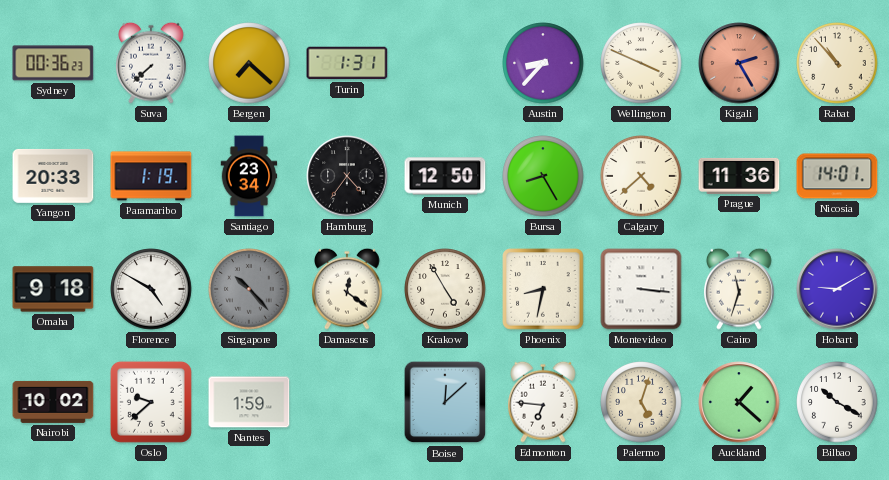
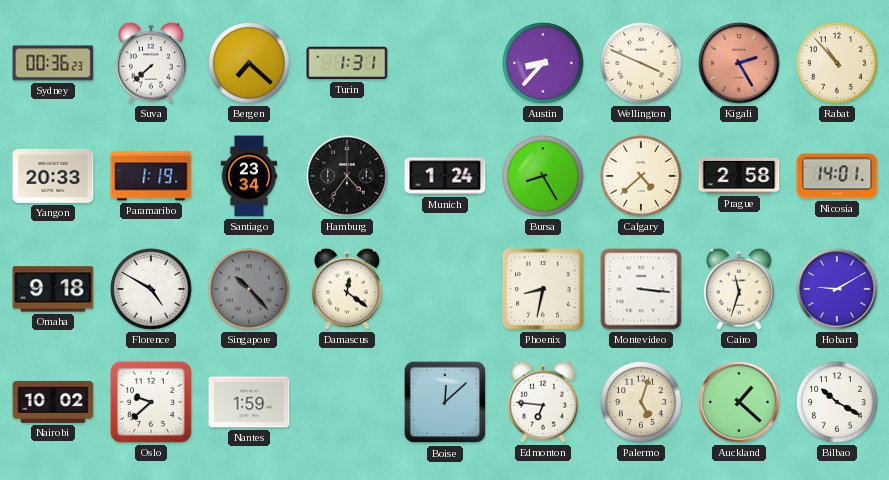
Munich: 12:50 -> 1:24
Prague: 11:36 -> 2:58
Krakow: 4:55 -> none
